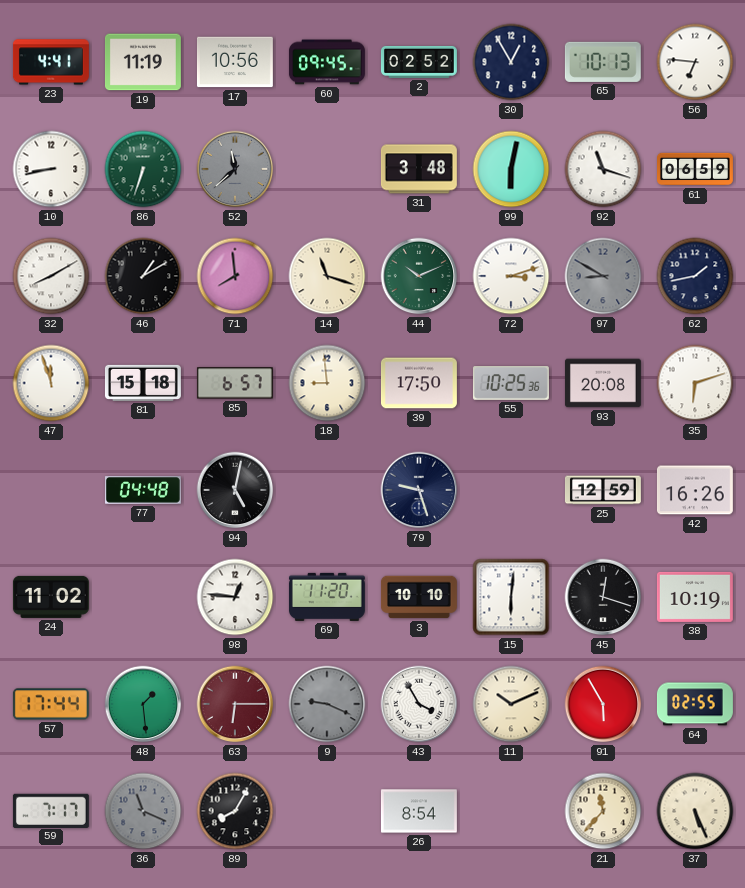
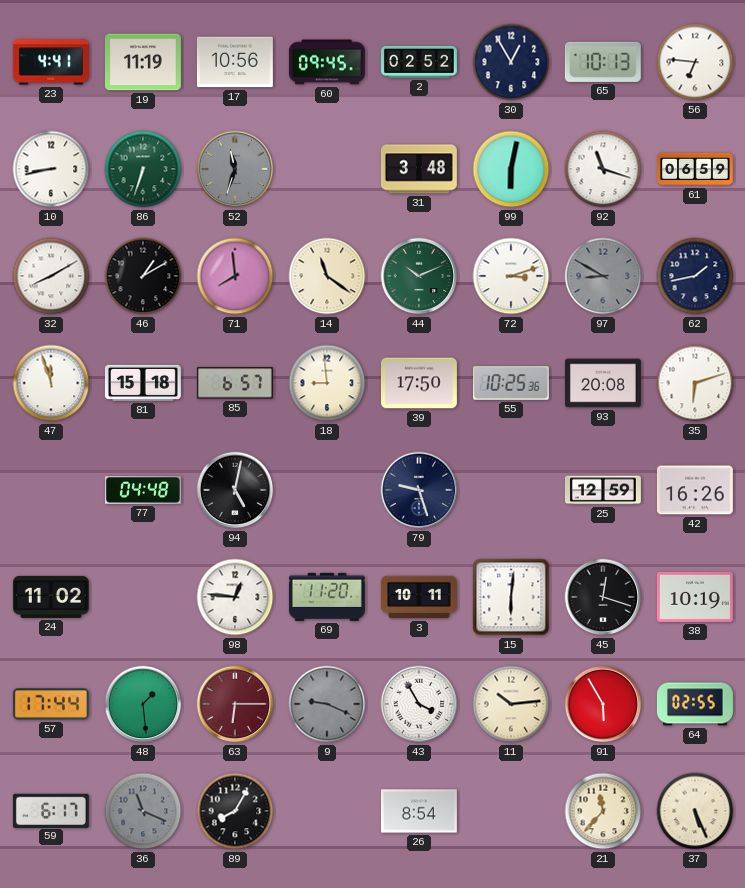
52: 11:38 -> 11:33
14: 11:18 -> 11:21
3: 10:10 -> 10:11
11: 10:11 -> 10:14
59: 7:17 -> 6:17
